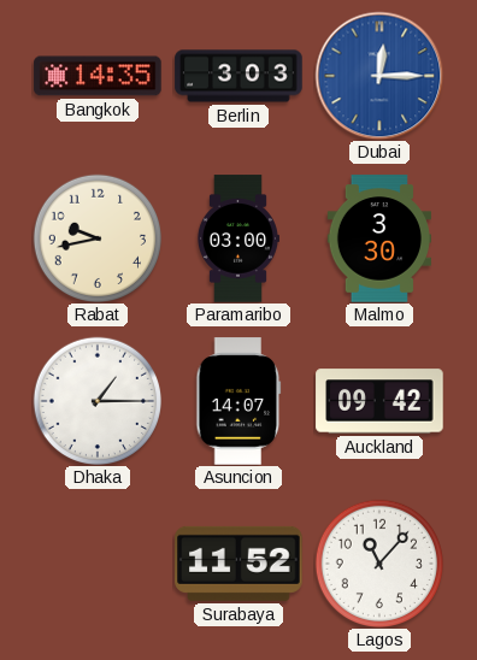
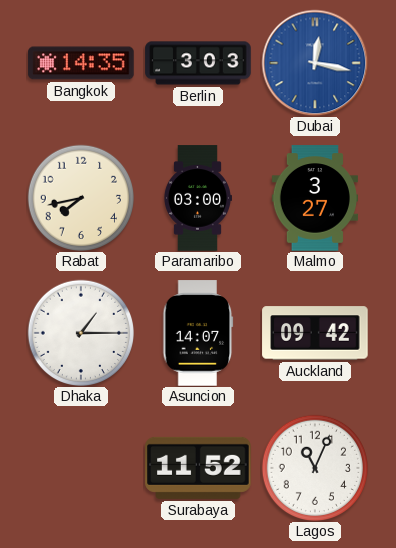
Dubai: 12:15 -> 12:17
Rabat: 9:43 -> 7:43
Malmo: 3:30 -> 3:27
Lagos: 11:07 -> 11:04
